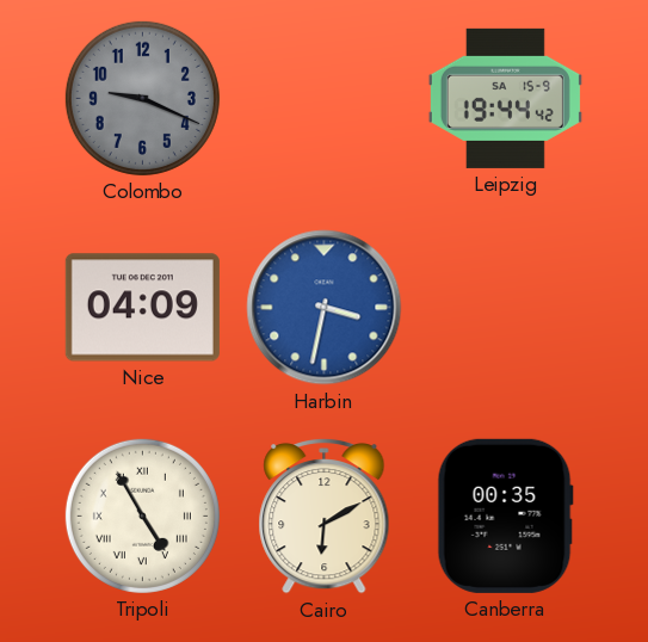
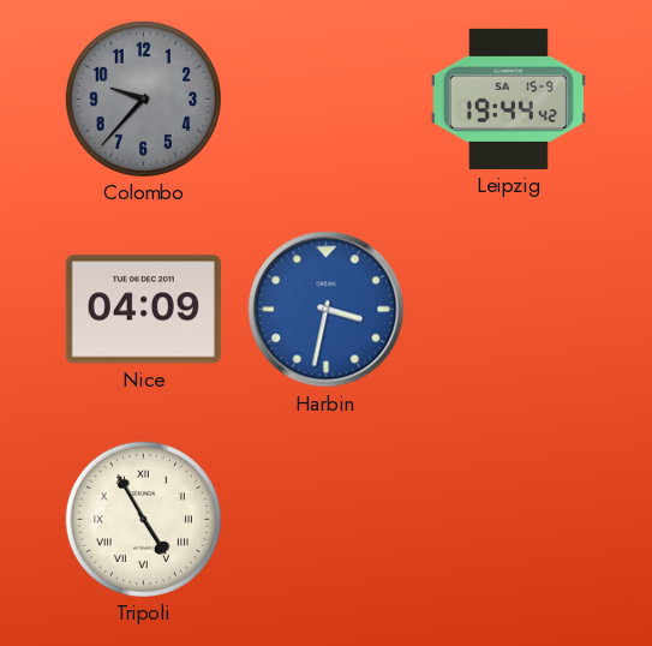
Colombo: 9:19 -> 9:37
Cairo: 6:10 -> none
Canberra: 00:35 -> none
